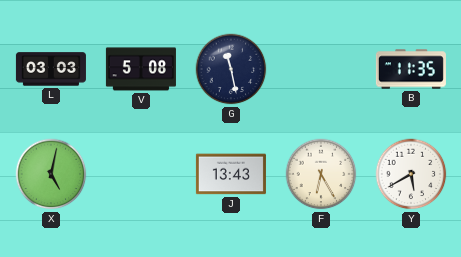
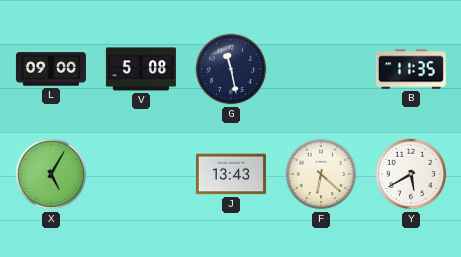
L: 03:03 -> 09:00
X: 5:02 -> 5:05
F: 6:25 -> 6:22
